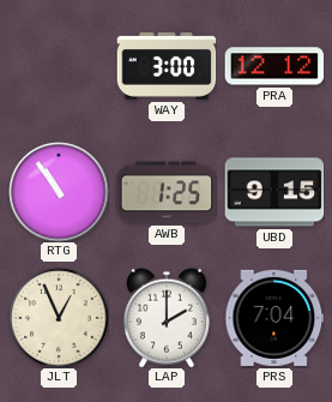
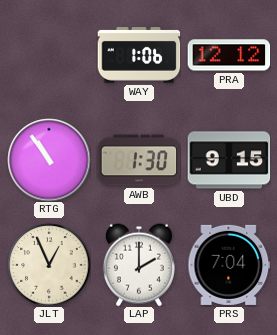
WAY: 3:00 -> 1:06
AWB: 1:25 -> 1:30
